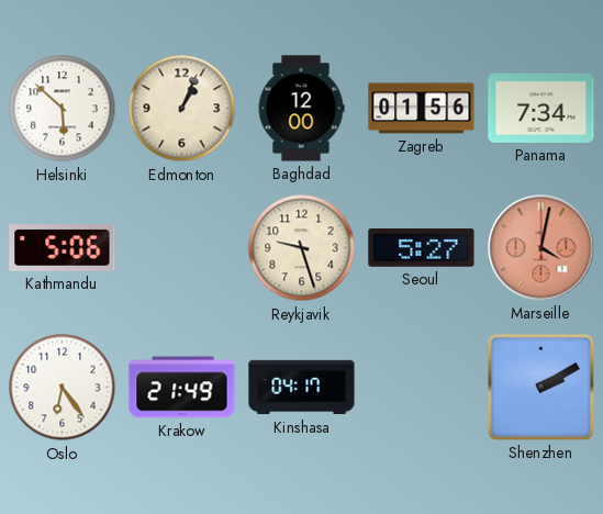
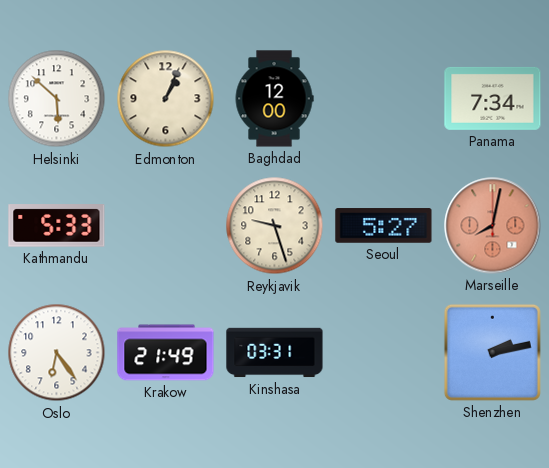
Zagreb: 01:56 -> none
Kathmandu: 5:06 -> 5:33
Marseille: 4:02 -> 8:02
Kinshasa: 04:17 -> 03:31
Shenzhen: 2:10 -> 2:13
